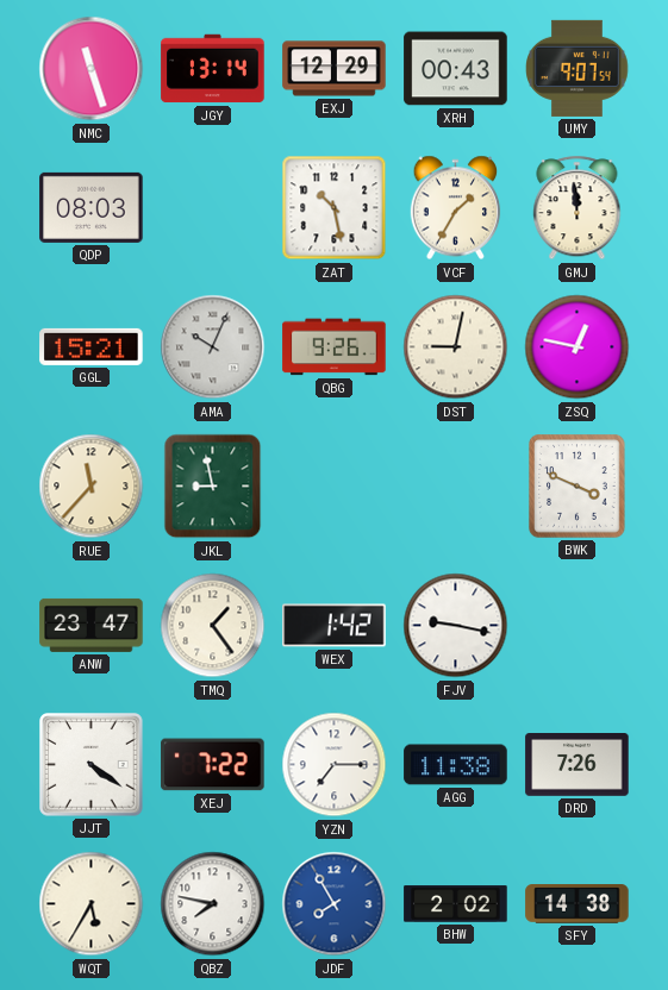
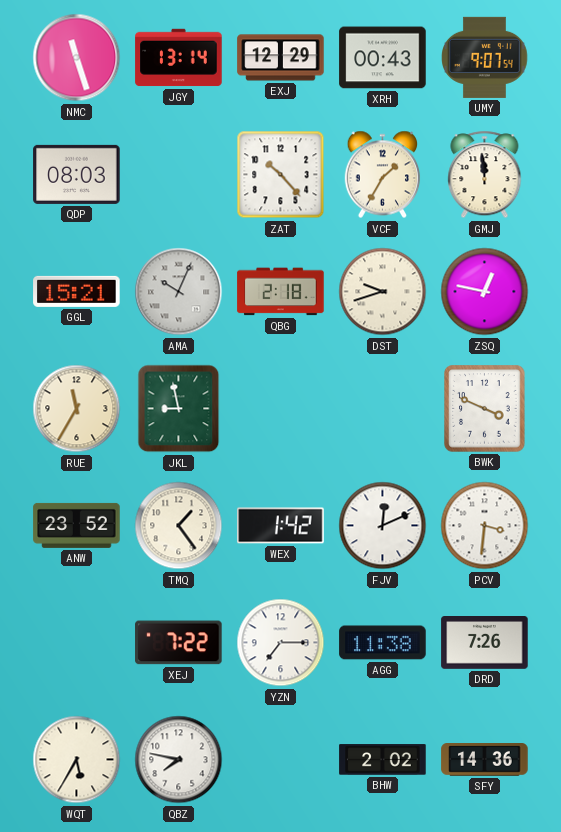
ZAT: 10:28 -> 10:23
QBG: 9:26 -> 2:18
DST: 9:02 -> 9:42
RUE: 11:37 -> 11:35
ANW: 23:47 -> 23:52
FJV: 9:17 -> 12:11
PCV: none -> 3:31
JJT: 4:21 -> none
JDF: 7:55 -> none
SFY: 14:38 -> 14:36
